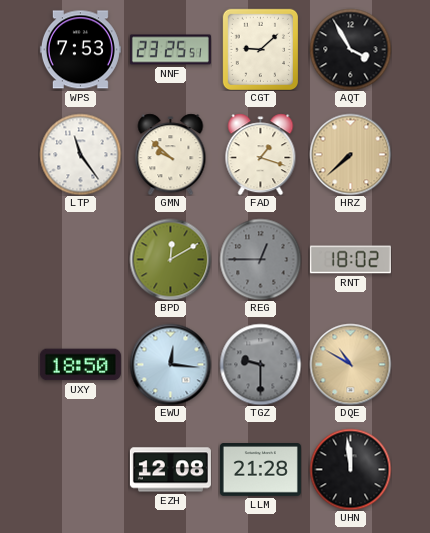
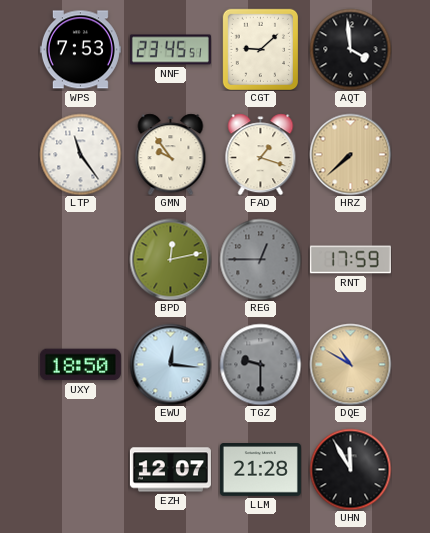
NNF: 23:25 -> 23:45
AQT: 3:55 -> 3:59
GMN: 9:52 -> 9:54
BPD: 12:10 -> 12:13
RNT: 18:02 -> 17:59
EZH: 12:08 -> 12:07
UHN: 11:59 -> 11:55
